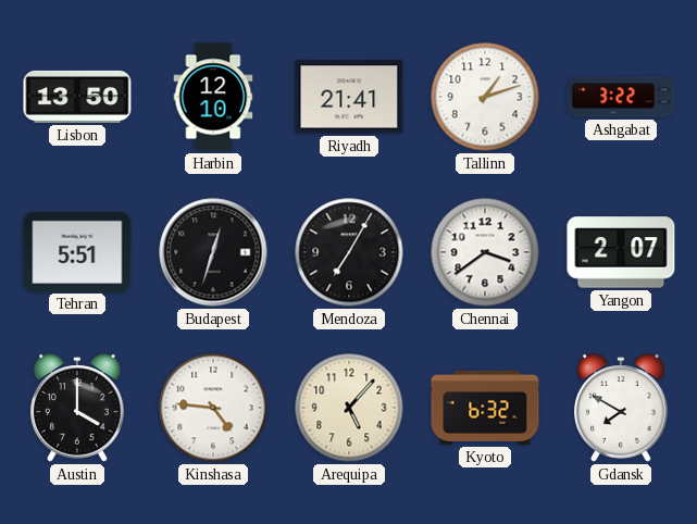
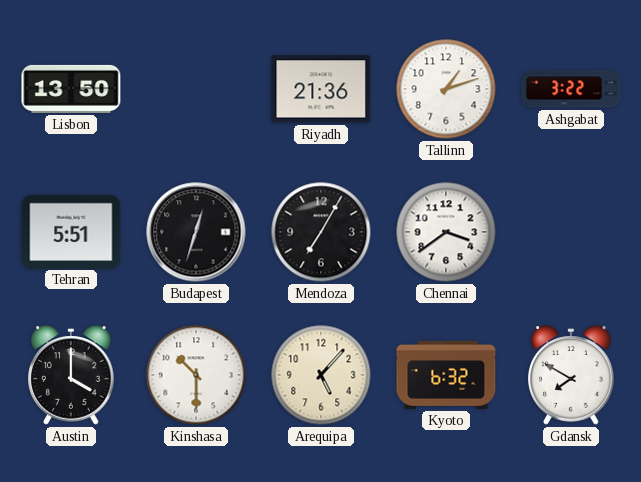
Harbin: 12:10 -> none
Riyadh: 21:41 -> 21:36
Yangon: 2:07 -> none
Kinshasa: 4:46 -> 10:30
